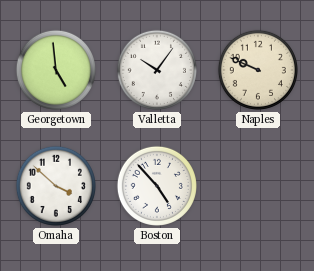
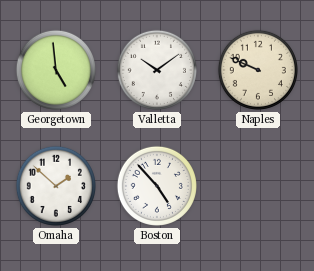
Valletta: 10:06 -> 10:09
Omaha: 3:52 -> 1:52
